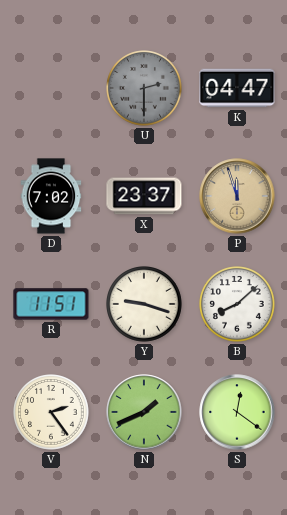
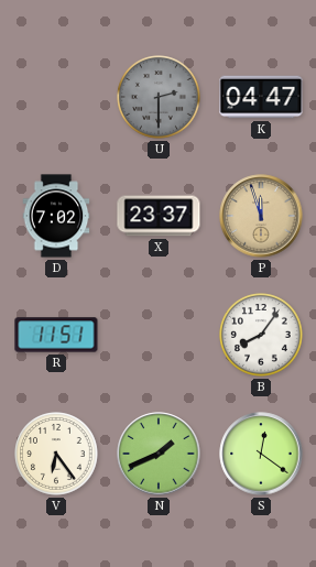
Y: 9:18 -> none
B: 8:08 -> 8:06
V: 2:24 -> 6:24
